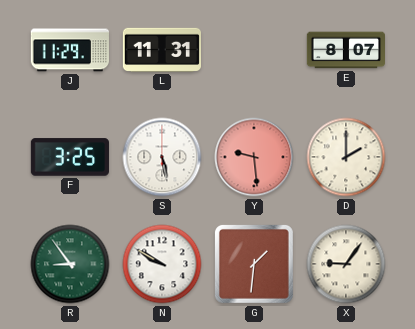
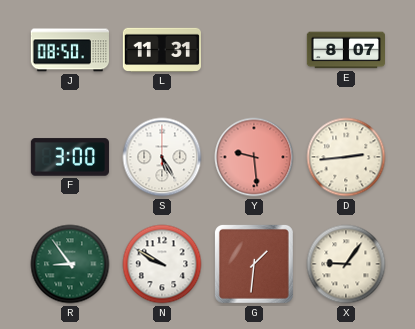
J: 11:29 -> 08:50
F: 3:25 -> 3:00
S: 5:28 -> 5:25
D: 2:00 -> 2:44
